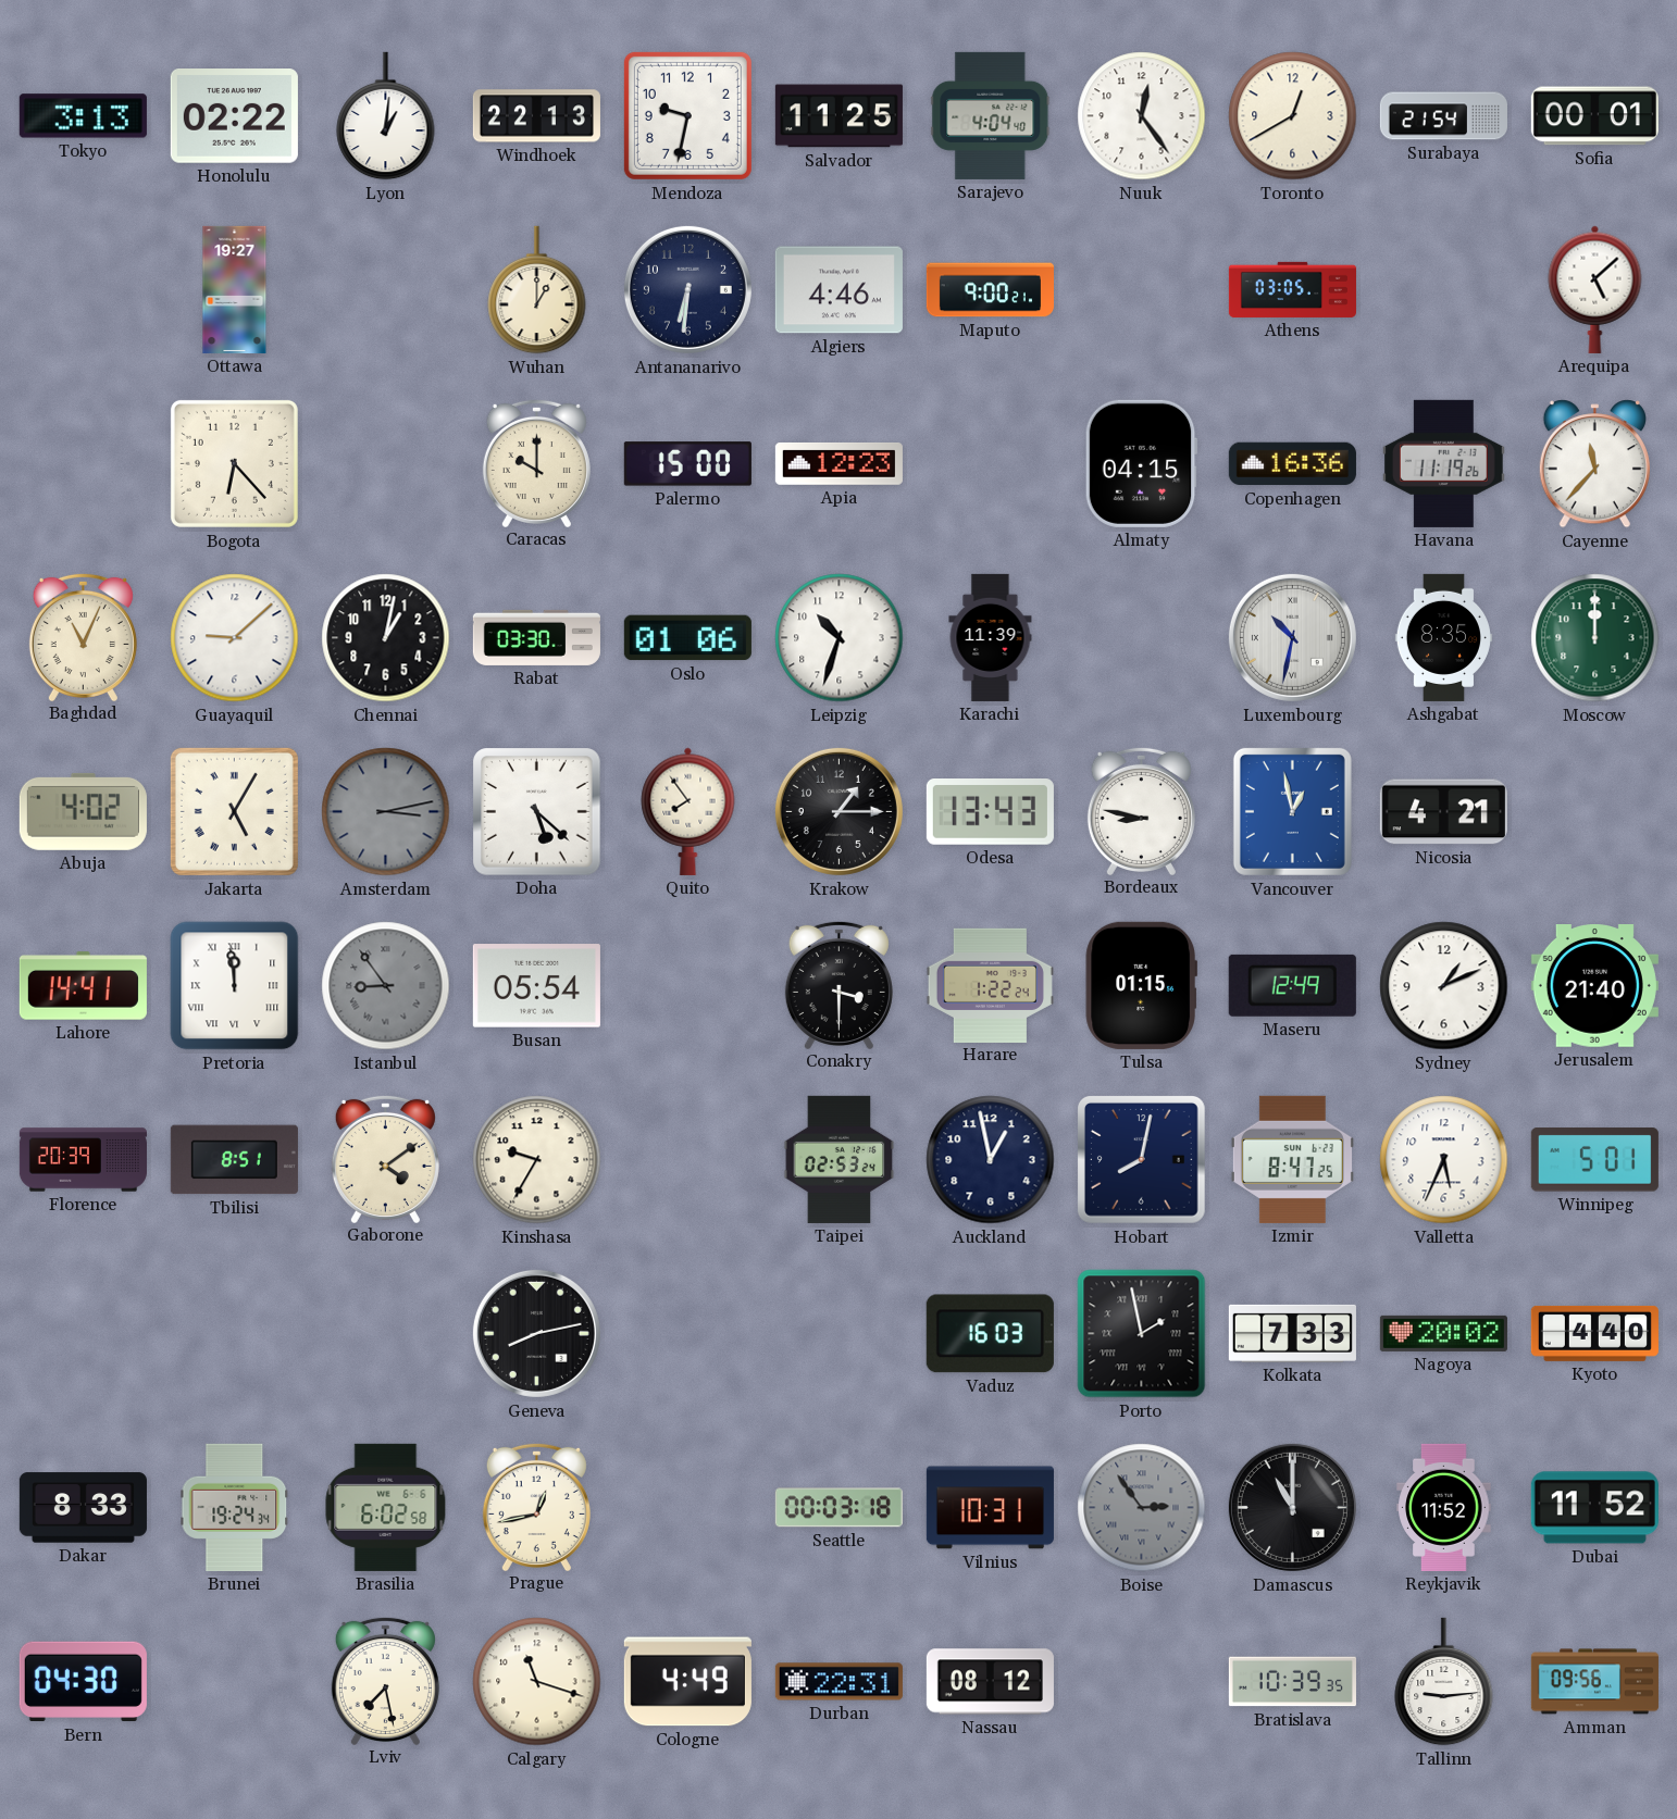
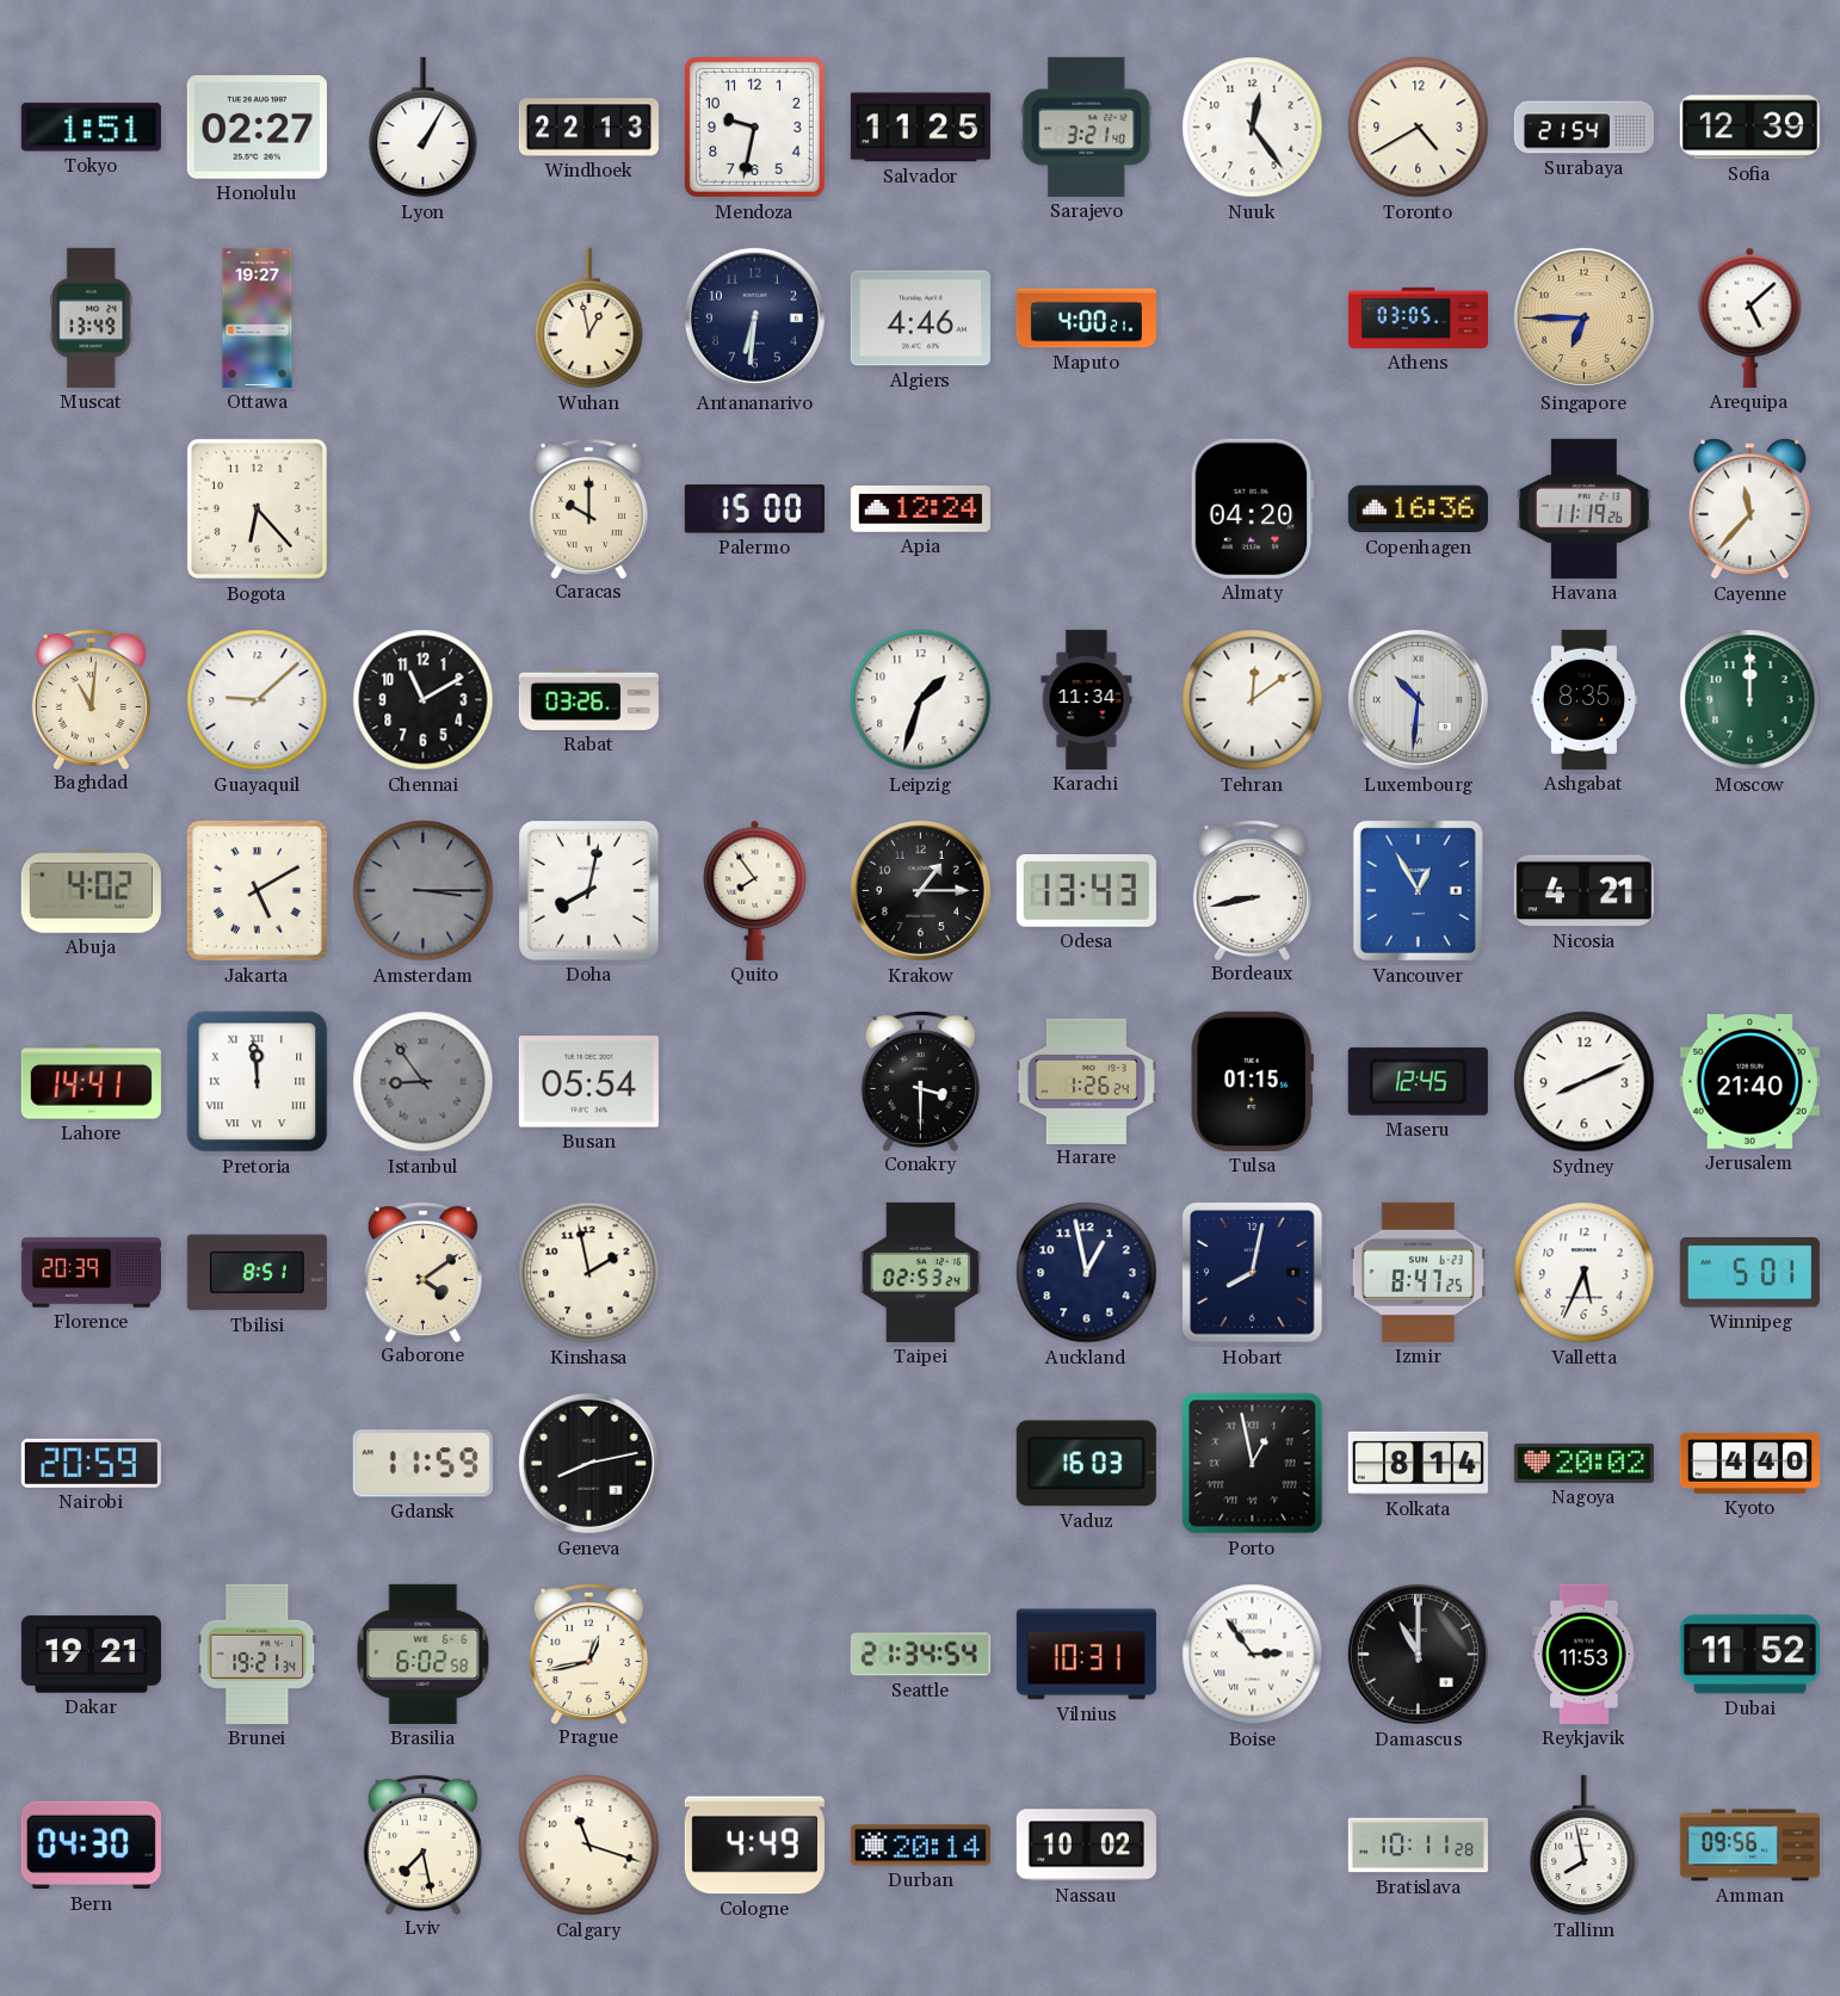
Tokyo: 3:13 -> 1:51
Honolulu: 02:22 -> 02:27
Lyon: 1:01 -> 1:05
Sarajevo: 4:04 -> 3:21
Toronto: 12:40 -> 4:40
Sofia: 00:01 -> 12:39
Muscat: none -> 13:49
Wuhan: 1:00 -> 12:58
Maputo: 9:00 -> 4:00
Singapore: none -> 6:45
Apia: 12:23 -> 12:24
Almaty: 04:15 -> 04:20
Baghdad: 11:04 -> 11:01
Chennai: 1:02 -> 11:10
Rabat: 03:30 -> 03:26
Oslo: 01:06 -> none
Leipzig: 10:33 -> 1:33
Karachi: 11:39 -> 11:34
Tehran: none -> 12:09
Luxembourg: 10:32 -> 10:31
Jakarta: 5:05 -> 5:10
Amsterdam: 3:13 -> 3:15
Doha: 5:22 -> 8:02
Bordeaux: 8:47 -> 8:43
Vancouver: 12:58 -> 12:55
Harare: 1:22 -> 1:26
Maseru: 12:49 -> 12:45
Sydney: 1:11 -> 8:11
Kinshasa: 9:35 -> 1:58
Nairobi: none -> 20:59
Gdansk: none -> 11:59
Porto: 1:58 -> 12:58
Kolkata: 7:33 -> 8:14
Dakar: 8:33 -> 19:21
Brunei: 19:24 -> 19:21
Seattle: 00:03 -> 21:34
Boise dial: grey -> white
Reykjavik: 11:52 -> 11:53
Durban: 22:31 -> 20:14
Nassau: 08:12 -> 10:02
Bratislava: 10:39 -> 10:11
Tallinn: 9:14 -> 7:58
